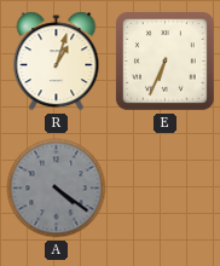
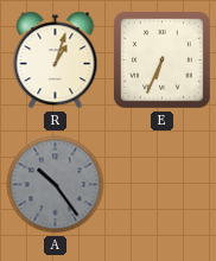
A: 4:21 -> 10:24
